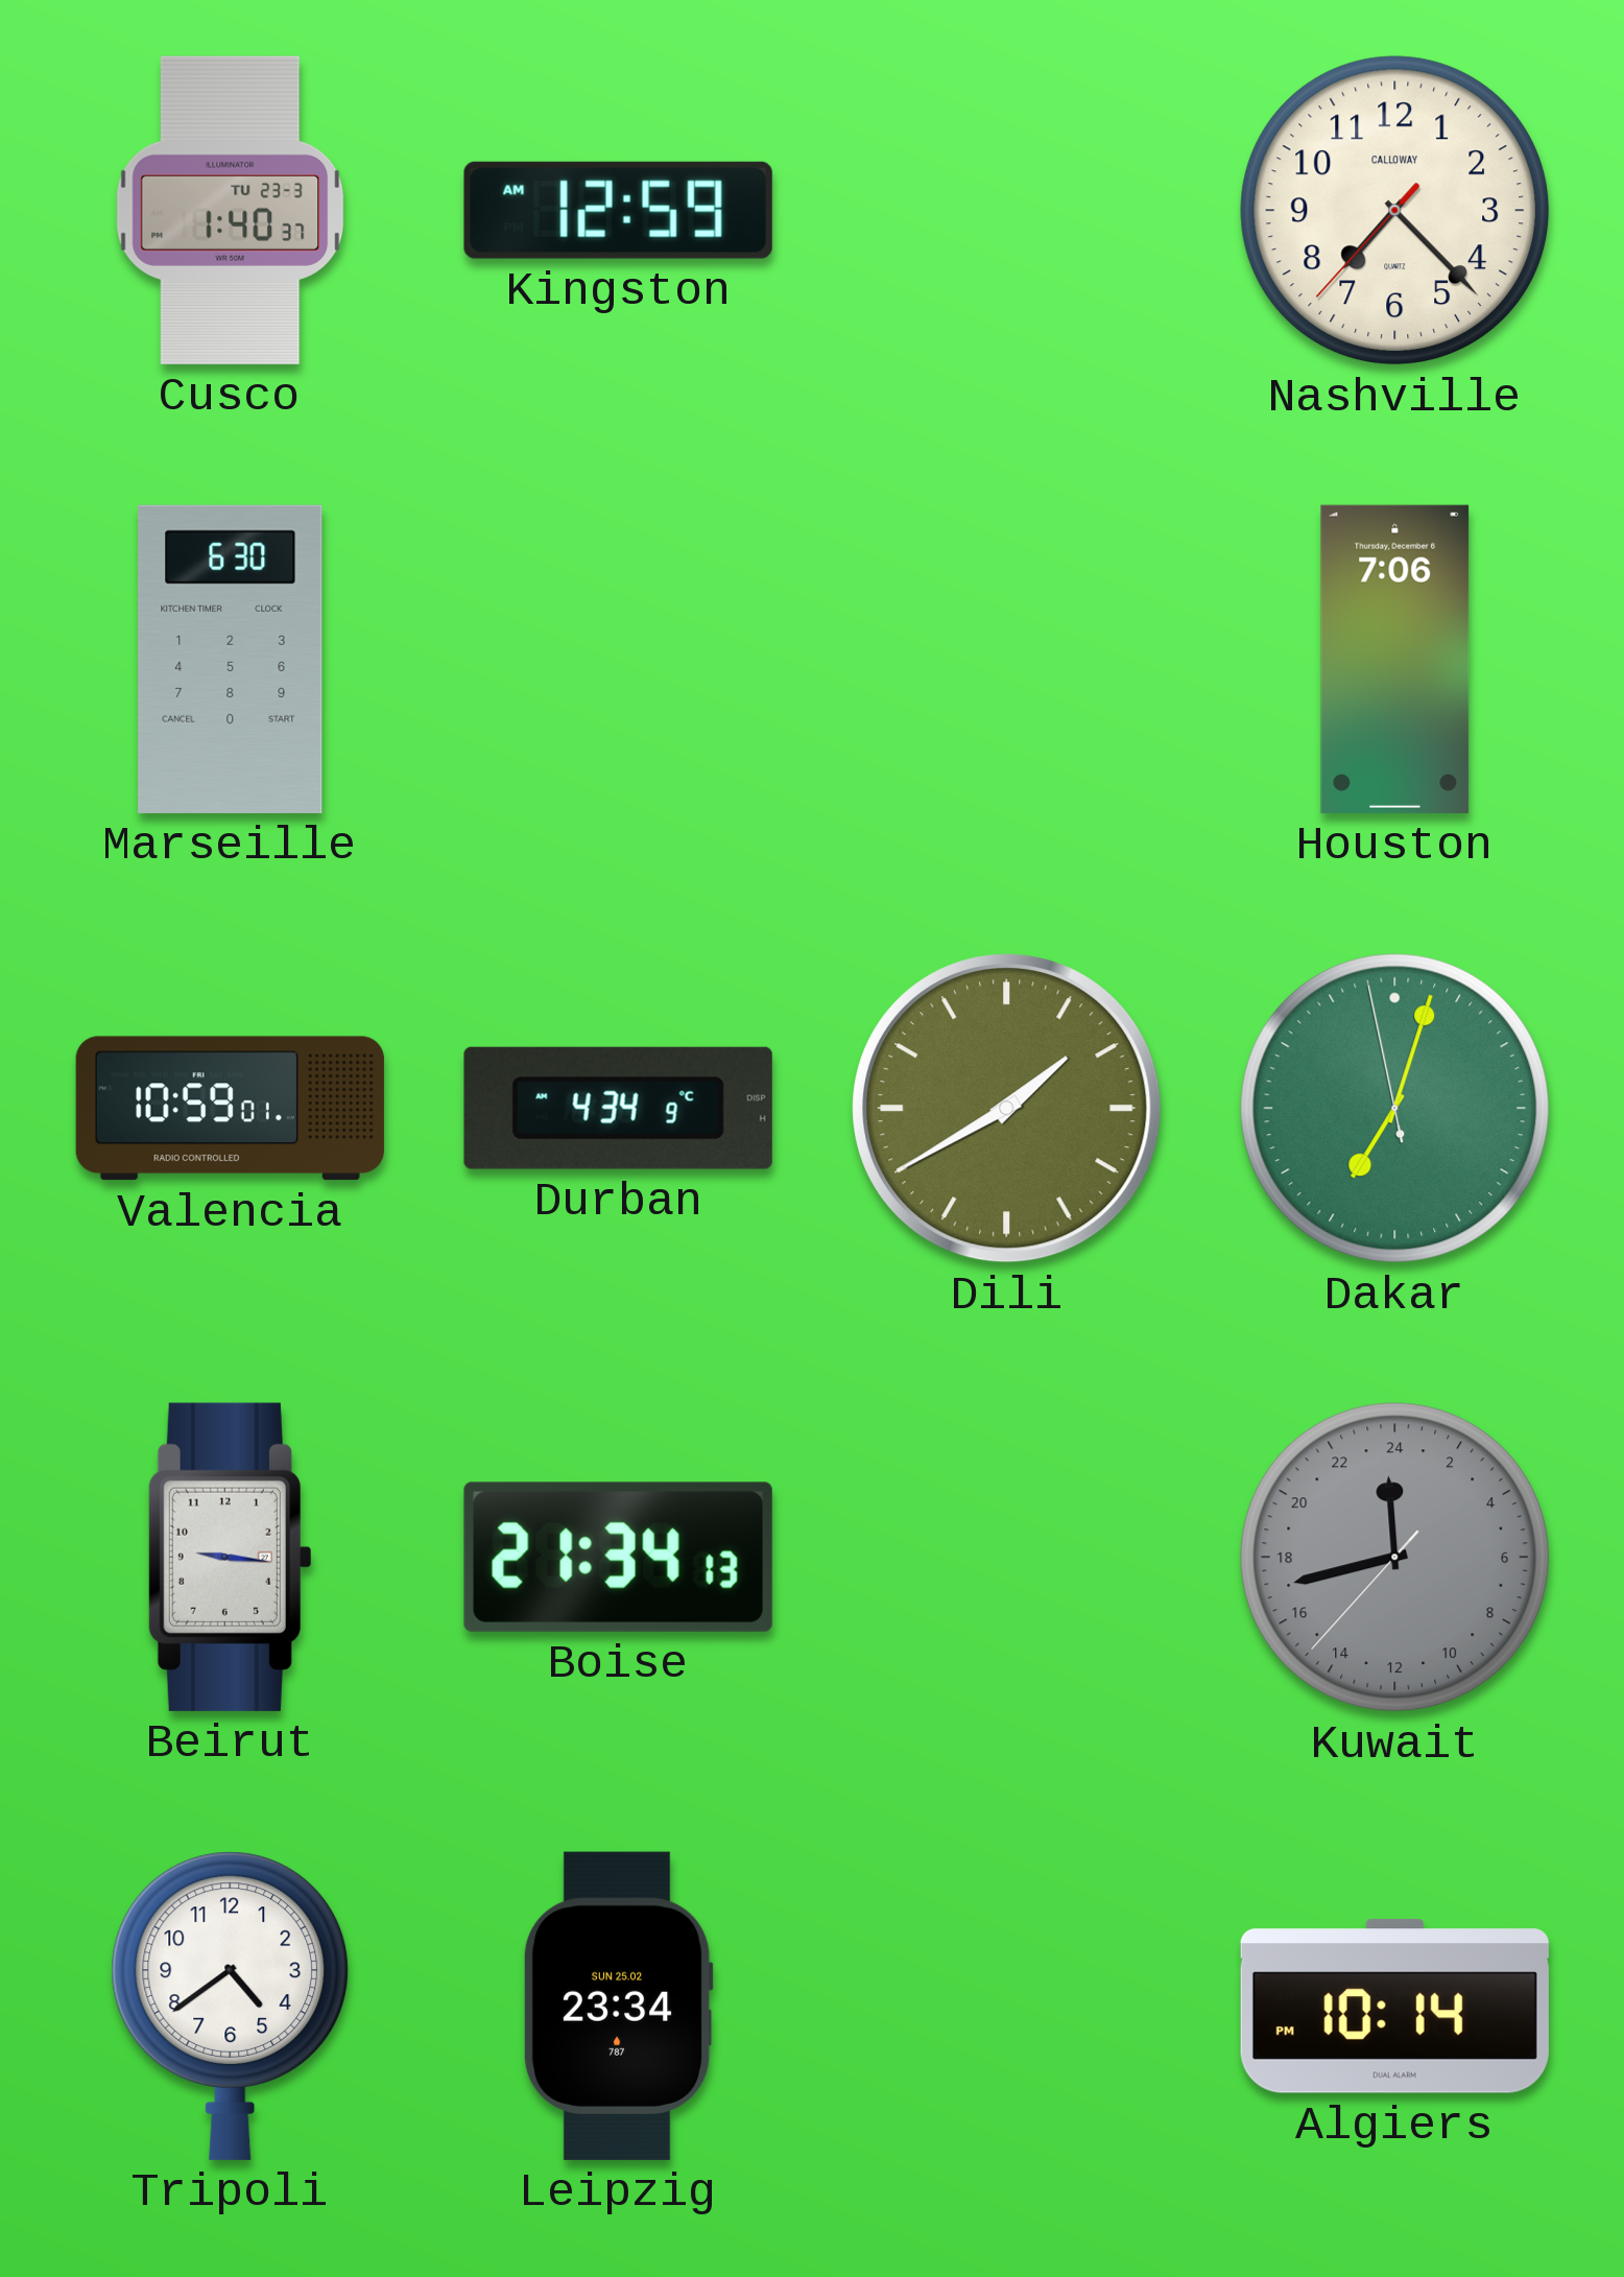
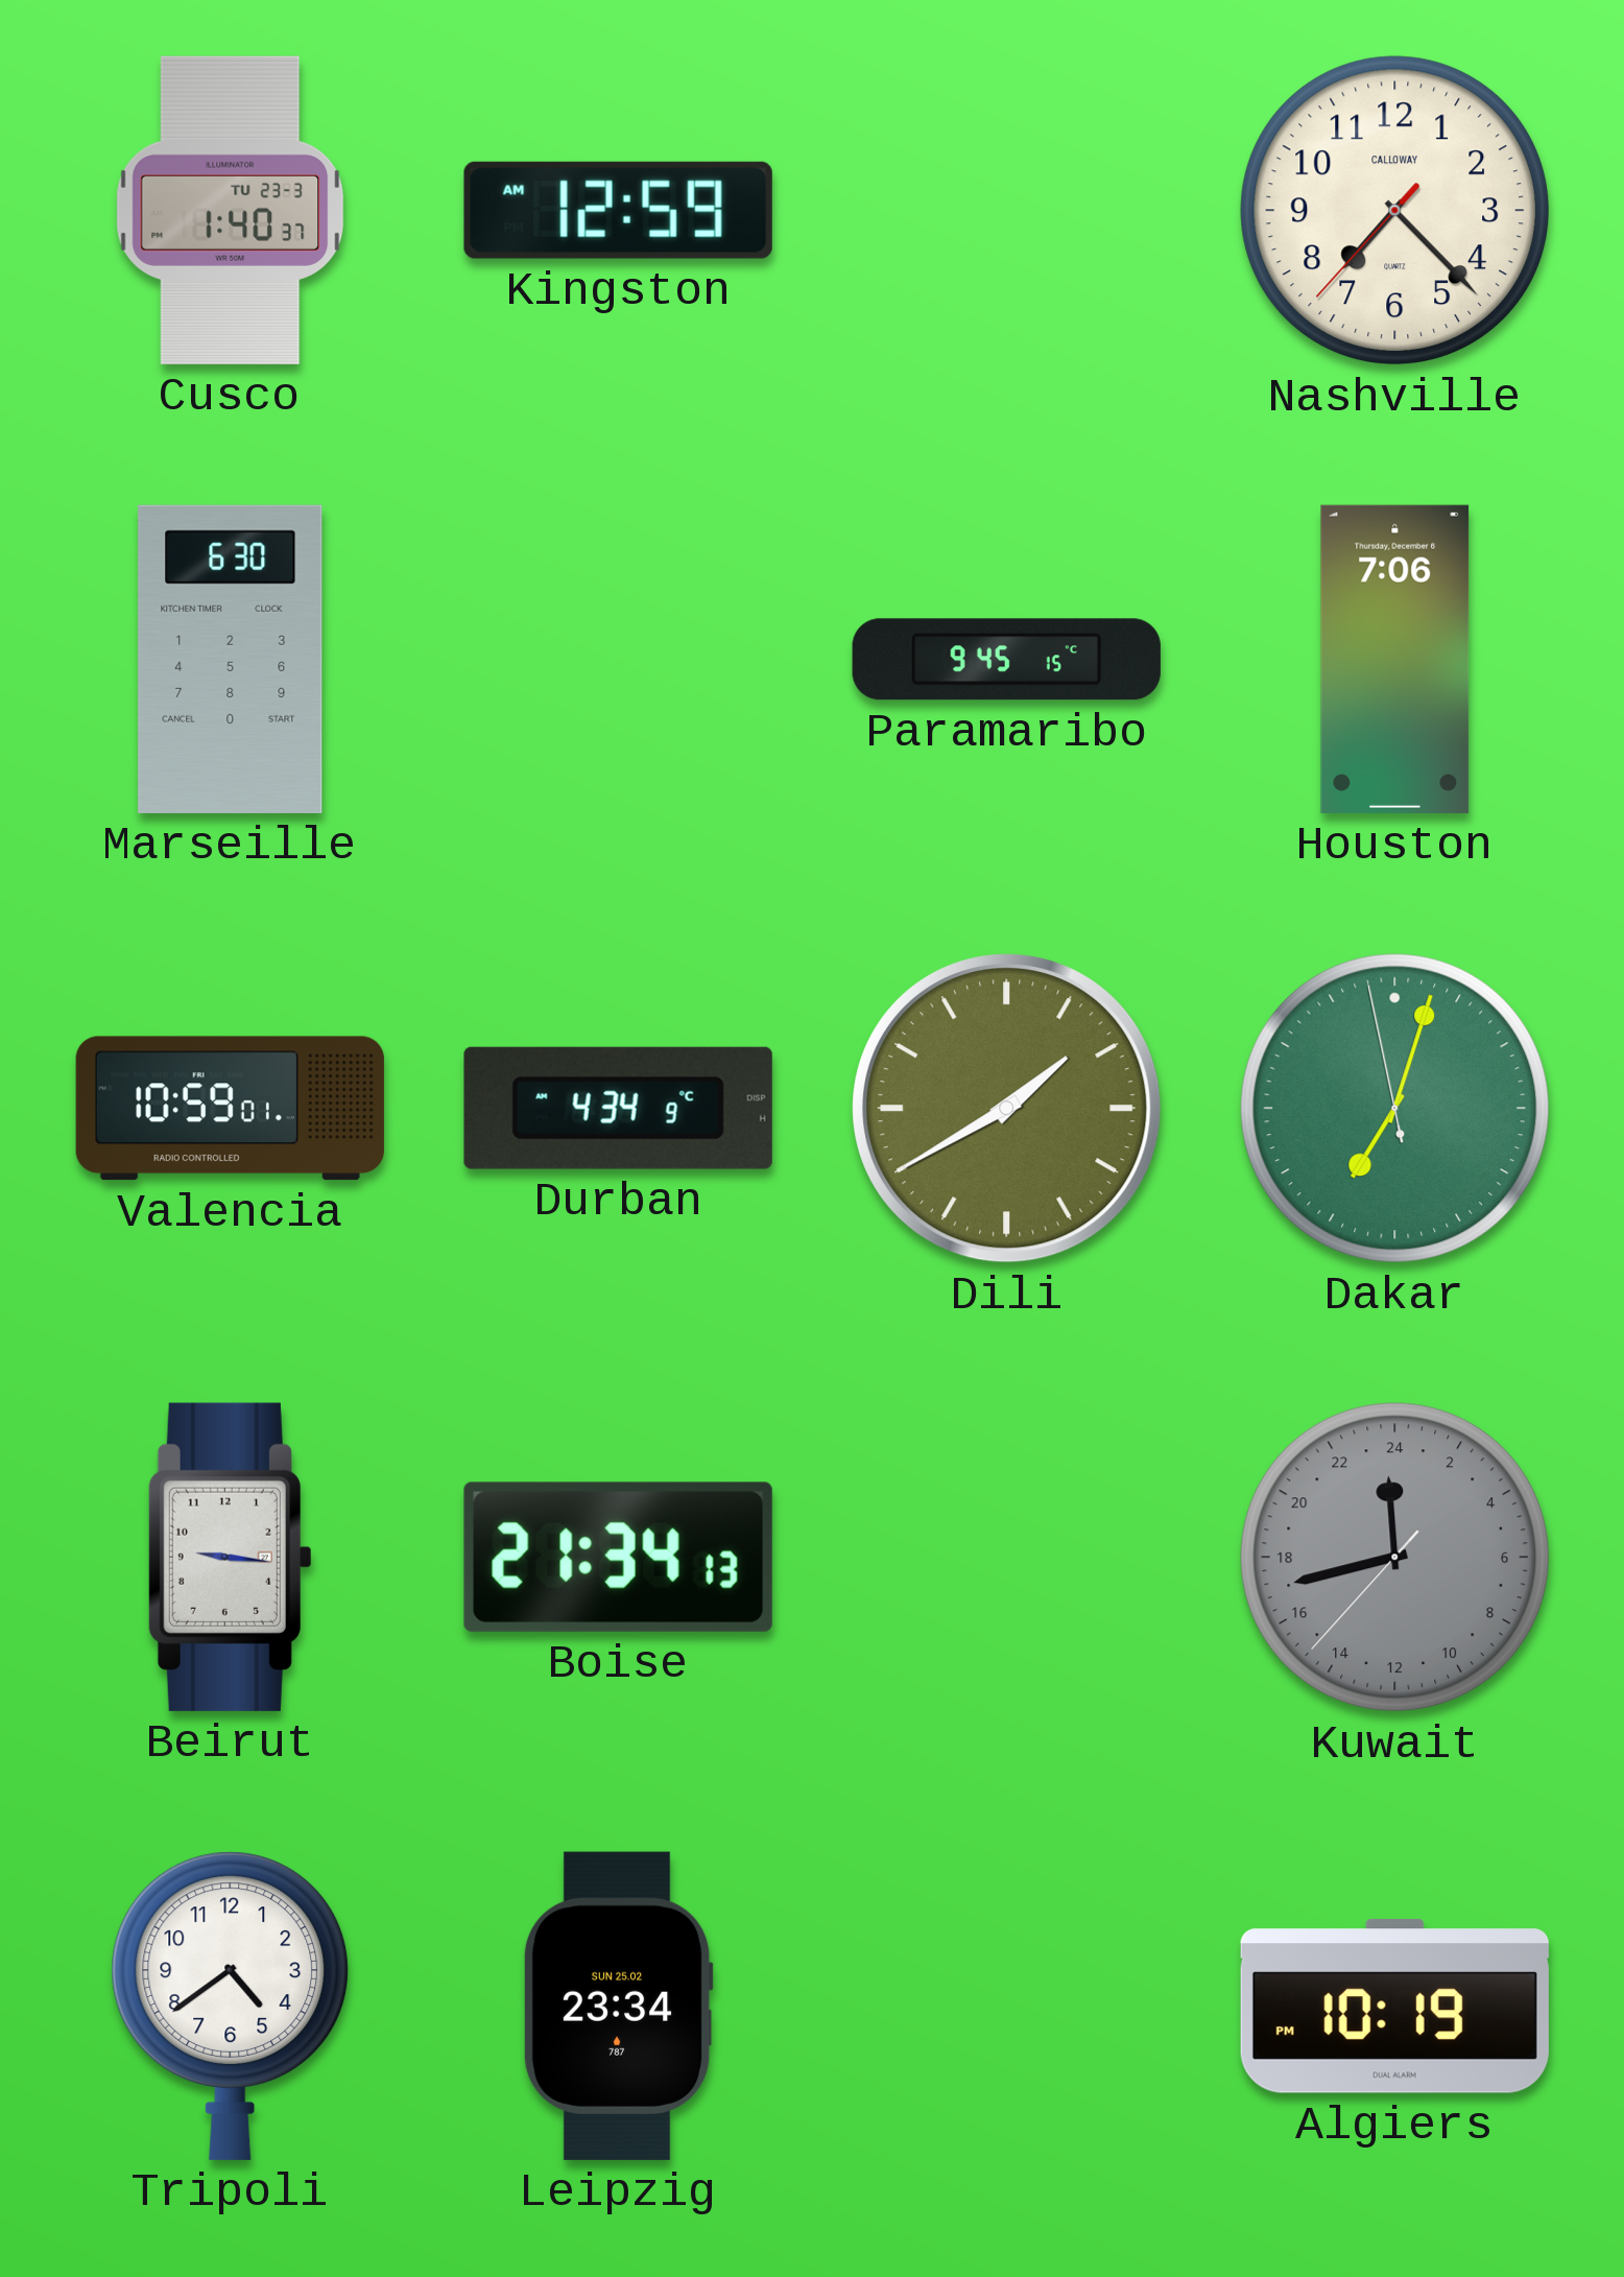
Paramaribo: none -> 9:45
Algiers: 10:14 -> 10:19
